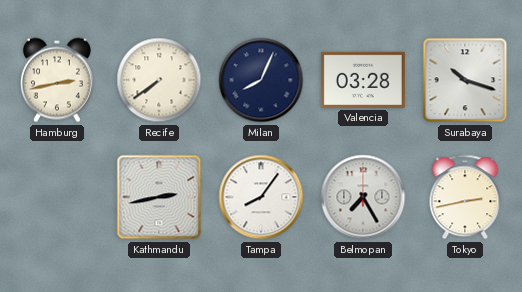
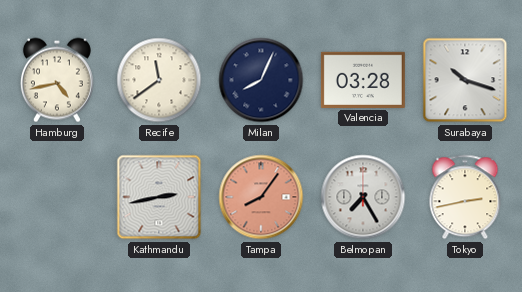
Hamburg: 2:43 -> 4:43
Recife: 7:39 -> 11:39
Tampa dial: white -> salmon
